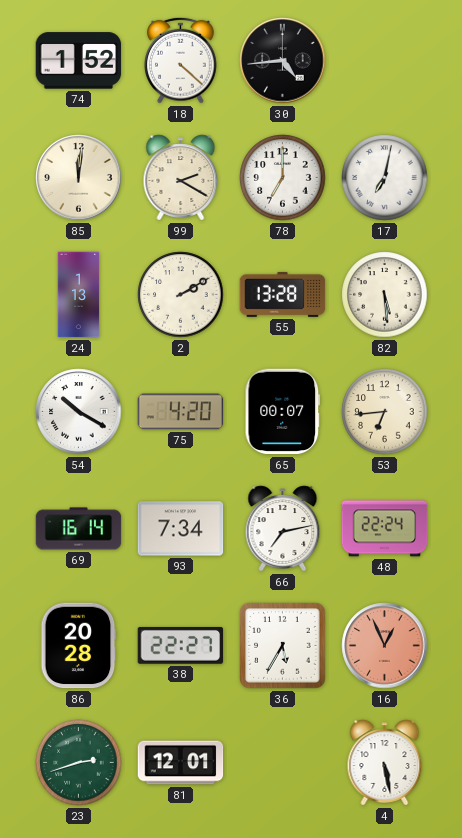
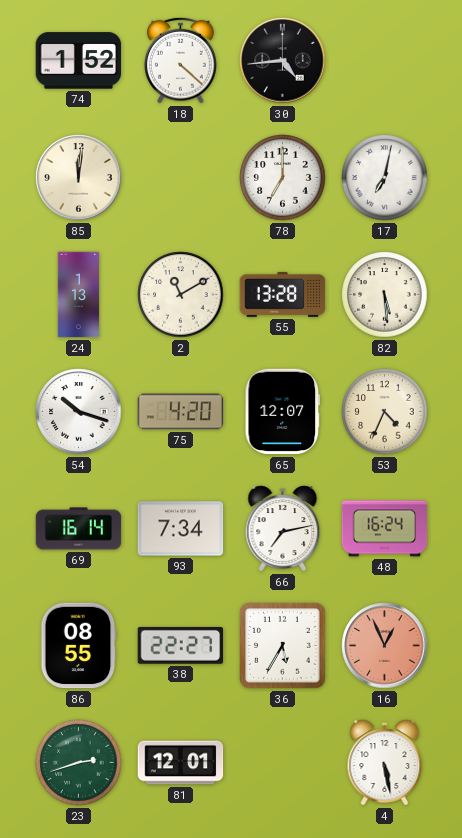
99: 2:20 -> none
2: 2:10 -> 11:10
54: 10:20 -> 10:18
65: 00:07 -> 12:07
53: 6:44 -> 4:34
48: 22:24 -> 16:24
86: 20:28 -> 08:55
